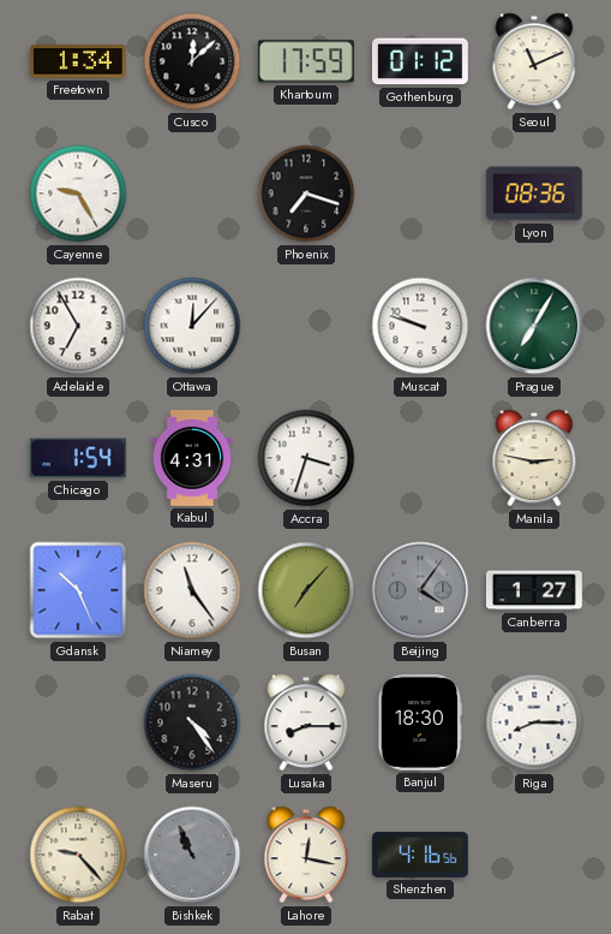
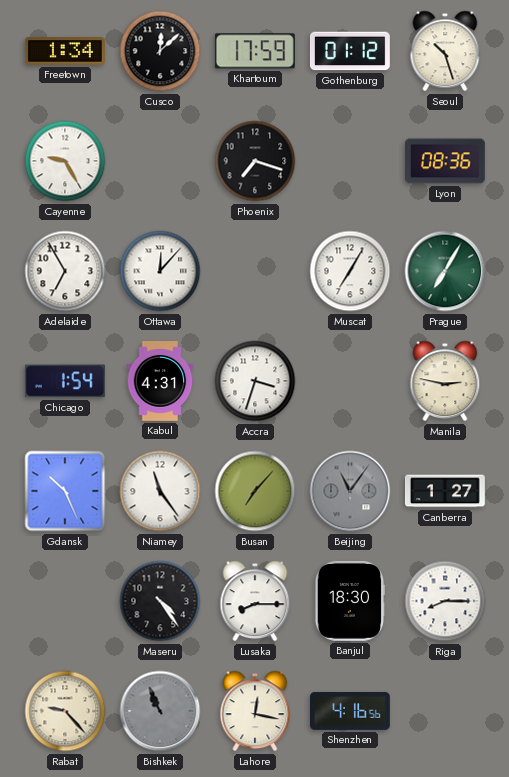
Seoul: 11:11 -> 10:27
Muscat: 9:48 -> 7:05
Beijing: 4:06 -> 11:06
